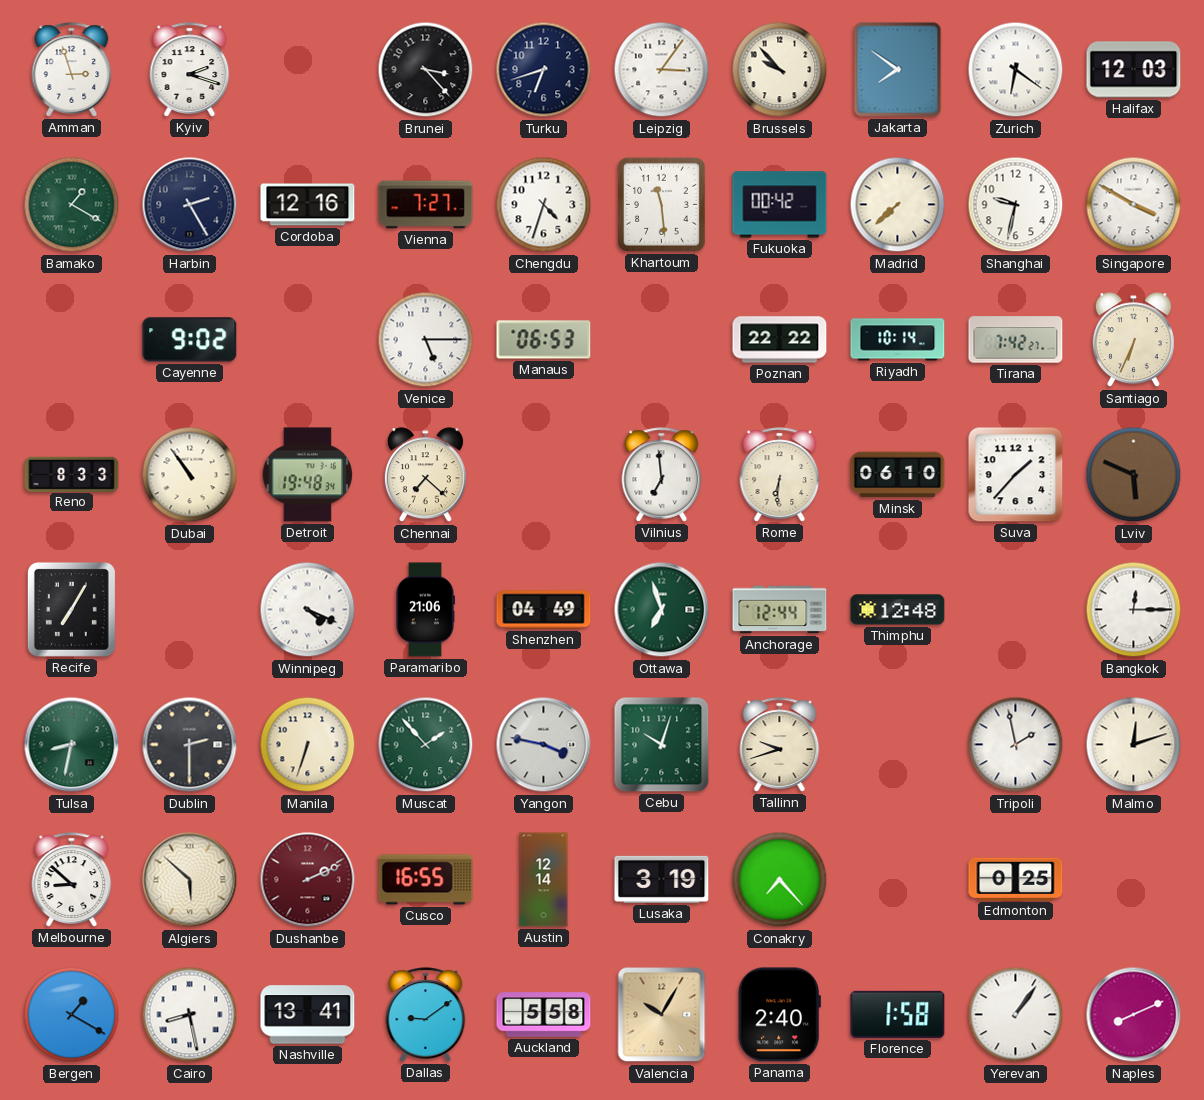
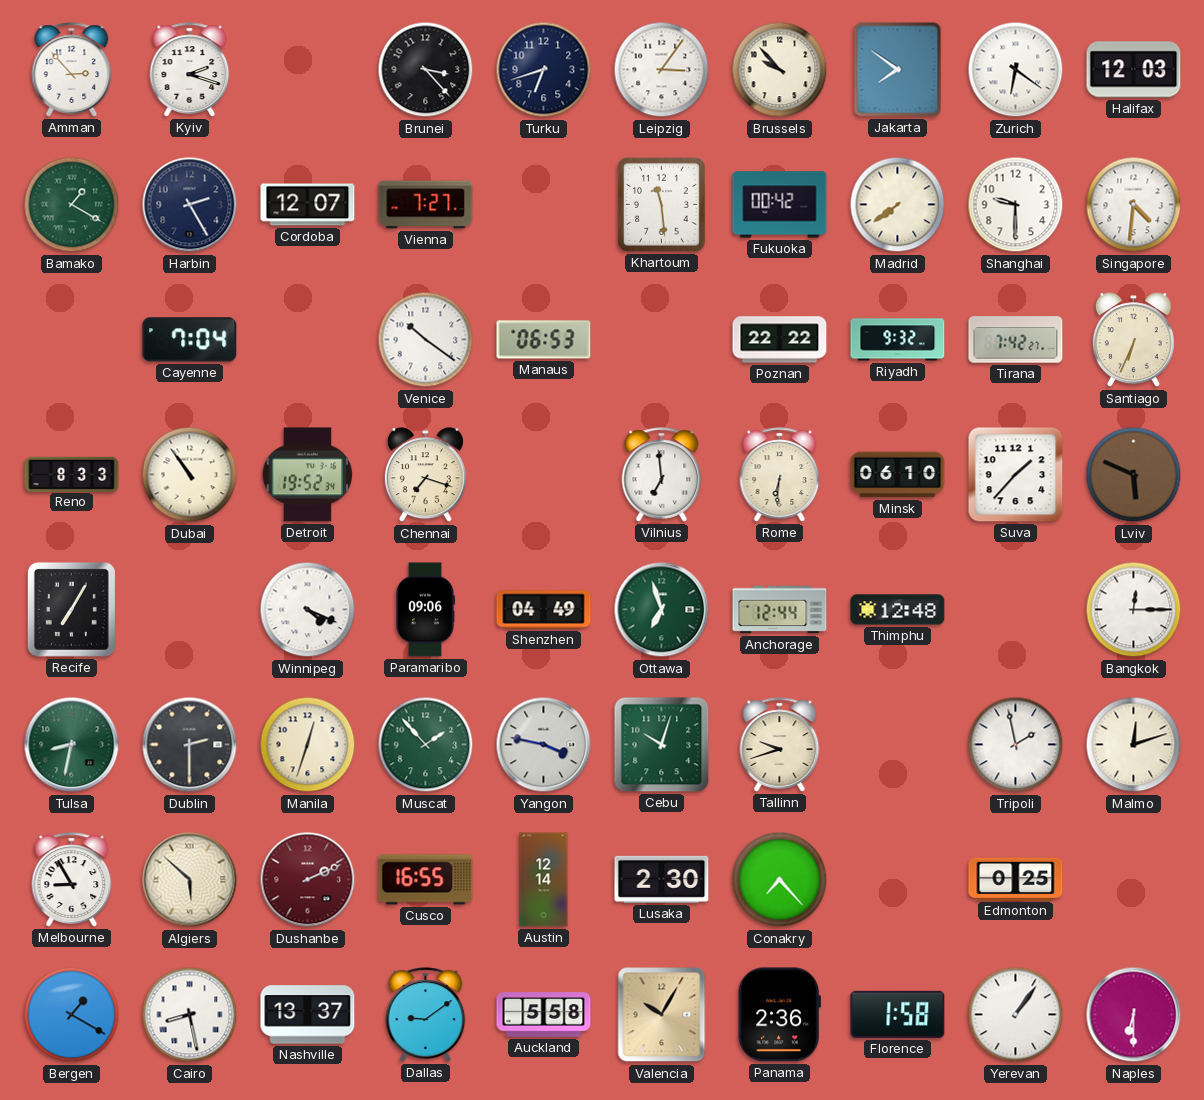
Amman: 2:57 -> 2:53
Cordoba: 12:16 -> 12:07
Chengdu: 4:33 -> none
Madrid: 7:38 -> 7:39
Shanghai: 9:32 -> 9:30
Singapore: 3:50 -> 4:31
Cayenne: 9:02 -> 7:04
Venice: 5:15 -> 10:21
Riyadh: 10:14 -> 9:32
Detroit: 19:48 -> 19:52
Chennai: 7:22 -> 7:18
Paramaribo: 21:06 -> 09:06
Manila: 6:33 -> 12:33
Melbourne: 8:52 -> 8:55
Lusaka: 3:19 -> 2:30
Nashville: 13:41 -> 13:37
Panama: 2:40 -> 2:36
Naples: 8:11 -> 6:30
